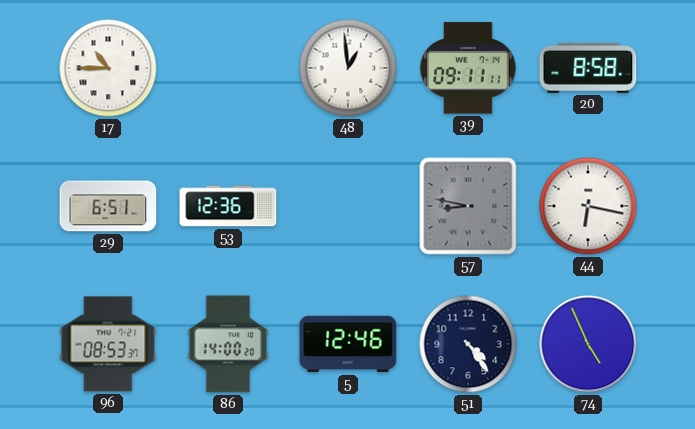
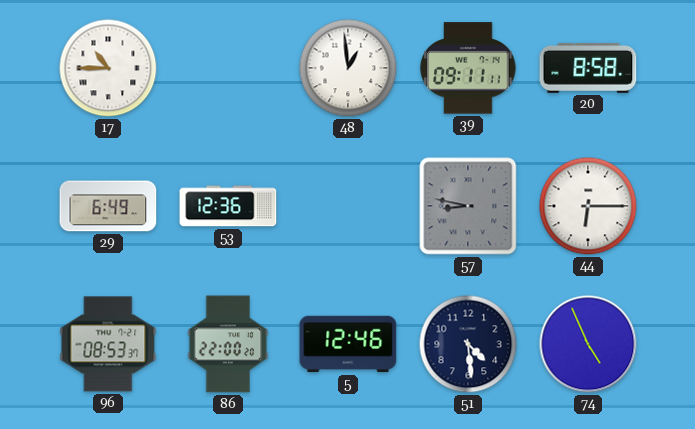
29: 6:51 -> 6:49
44: 6:17 -> 6:15
86: 14:00 -> 22:00
51: 4:24 -> 4:29
